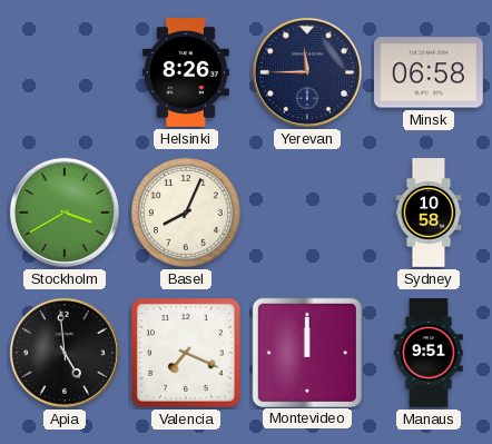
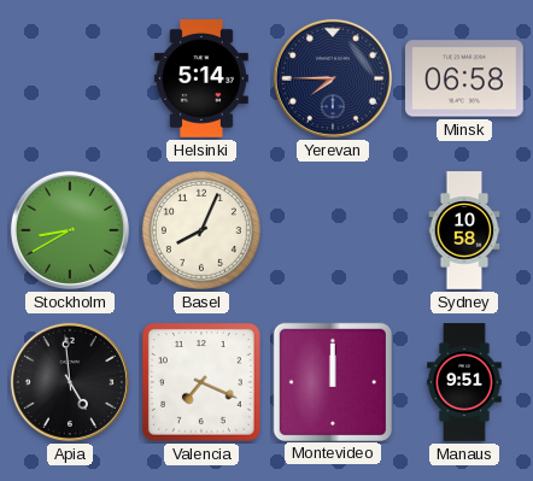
Helsinki: 8:26 -> 5:14
Yerevan: 11:45 -> 7:45
Stockholm: 3:40 -> 8:40
